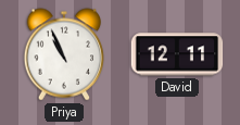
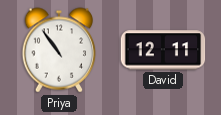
Priya: 10:56 -> 10:54
